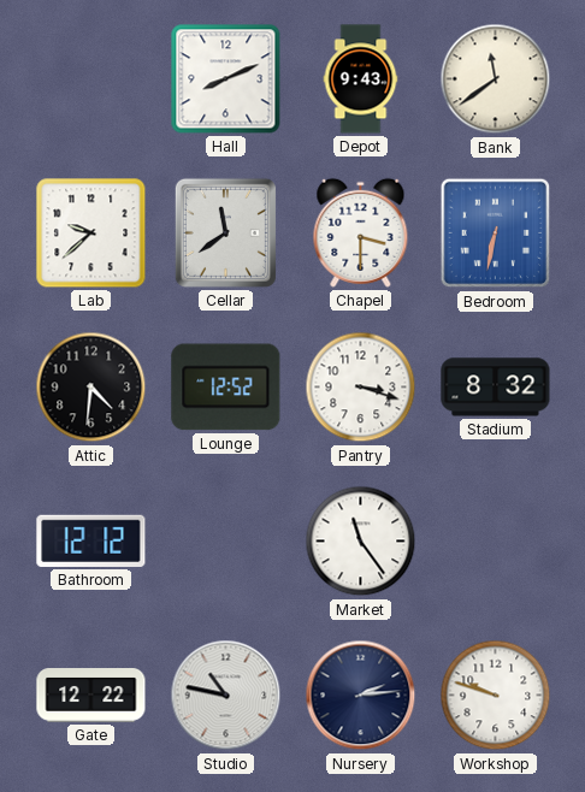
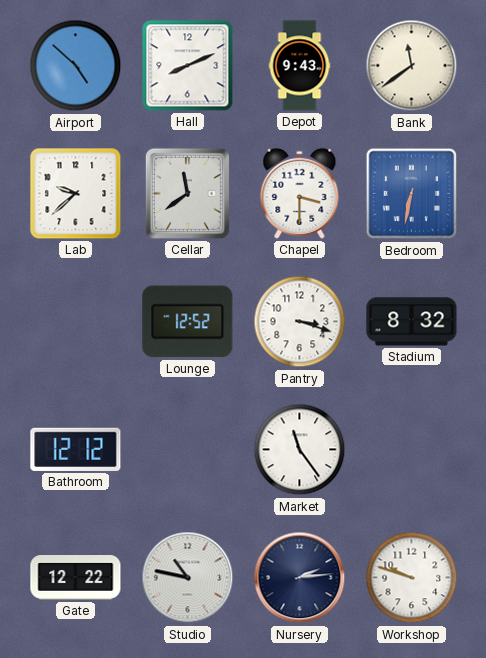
Airport: none -> 4:52
Attic: 4:31 -> none
